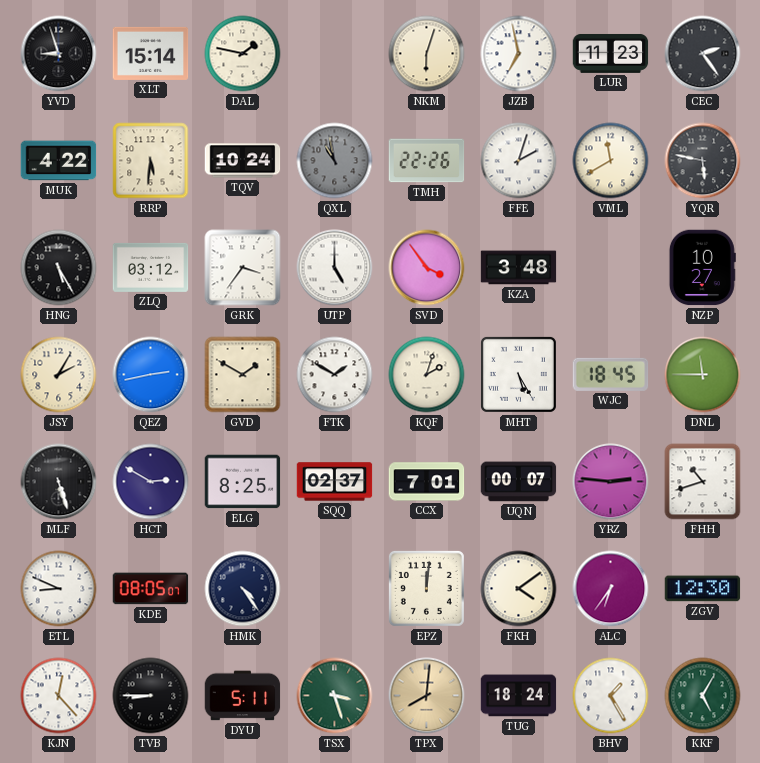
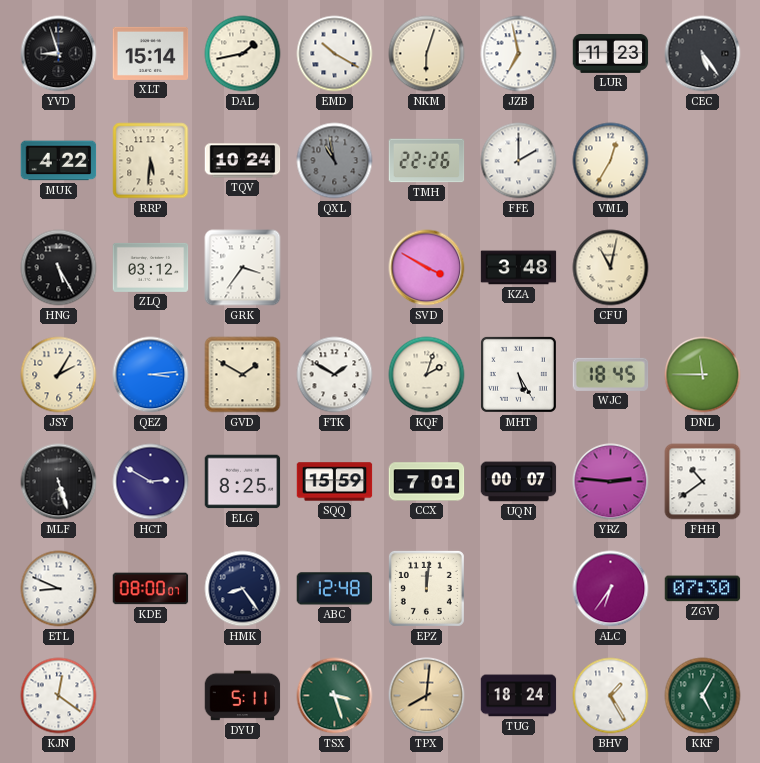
DAL: 1:47 -> 1:43
EMD: none -> 10:20
CEC: 2:24 -> 5:24
FFE: 2:03 -> 2:00
VML: 11:40 -> 12:35
YQR: 5:47 -> none
UTP: 5:00 -> none
SVD: 3:54 -> 3:50
CFU: none -> 11:02
NZP: 10:27 -> none
QEZ: 2:43 -> 3:14
SQQ: 02:37 -> 15:59
FHH: 10:42 -> 10:39
KDE: 08:05 -> 08:00
HMK: 4:24 -> 8:24
ABC: none -> 12:48
FKH: 4:09 -> none
ZGV: 12:30 -> 07:30
KJN: 12:23 -> 12:21
TVB: 8:45 -> none
